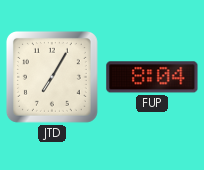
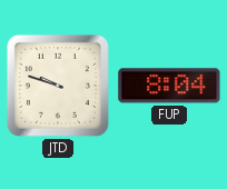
JTD: 7:05 -> 9:48
